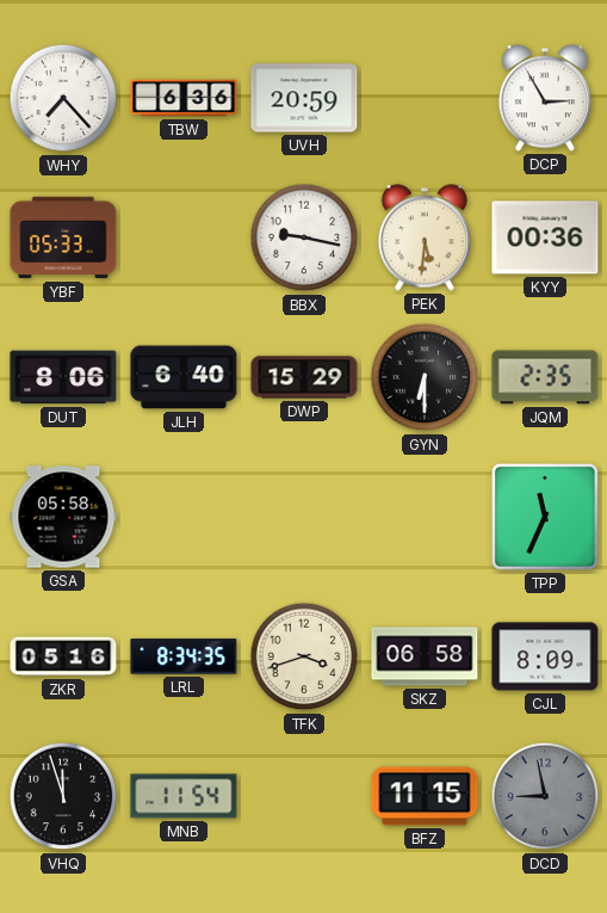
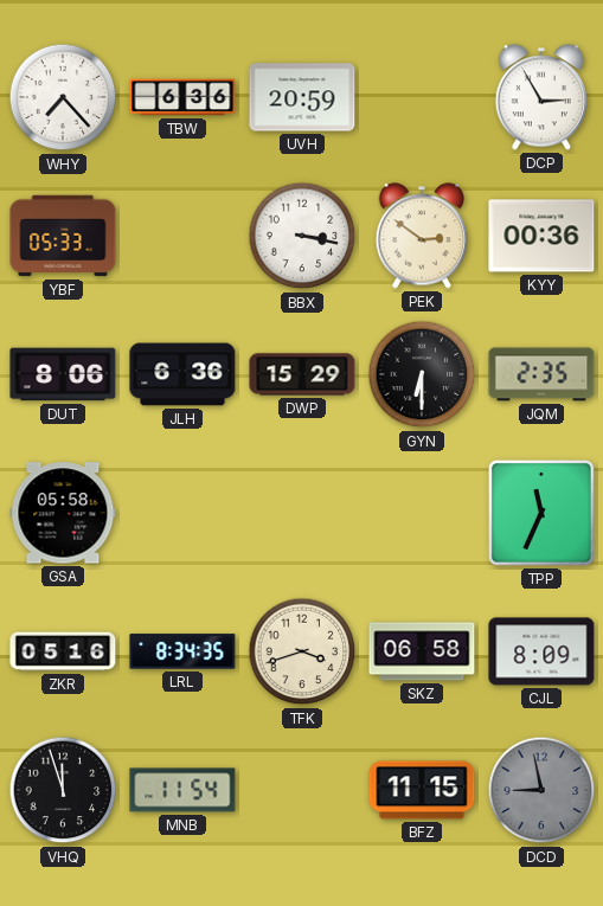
BBX: 9:17 -> 3:17
PEK: 5:31 -> 2:51
JLH: 6:40 -> 6:36
